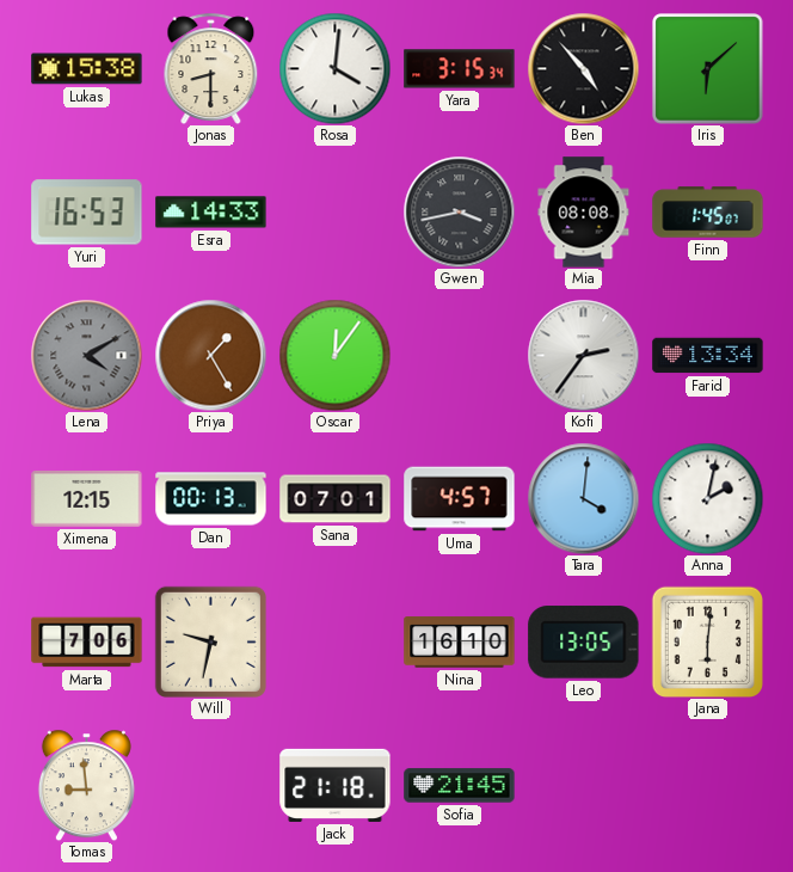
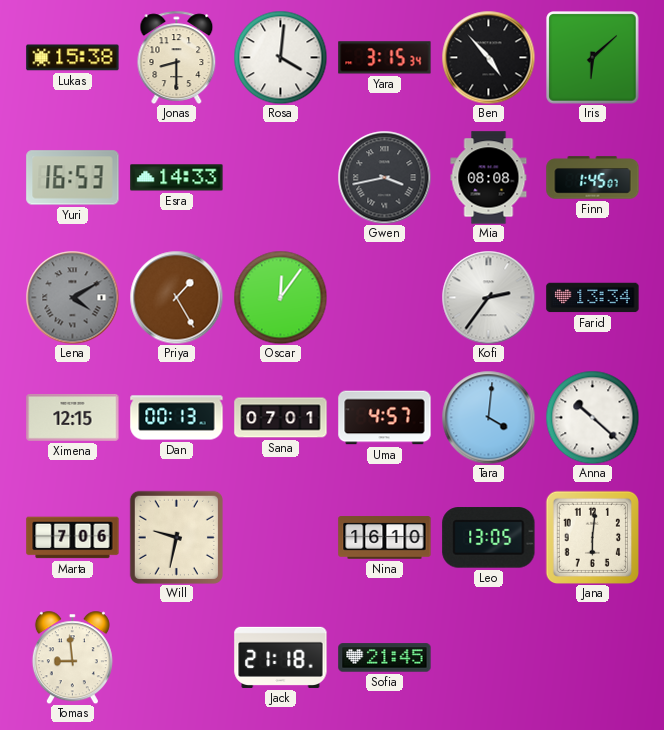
Anna: 2:02 -> 10:22
